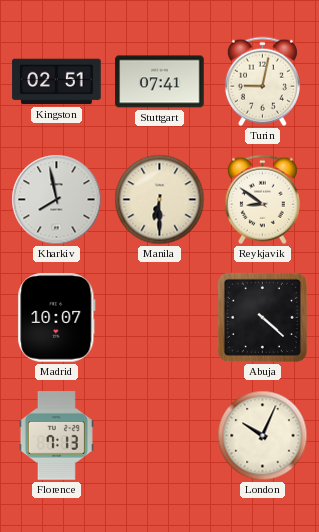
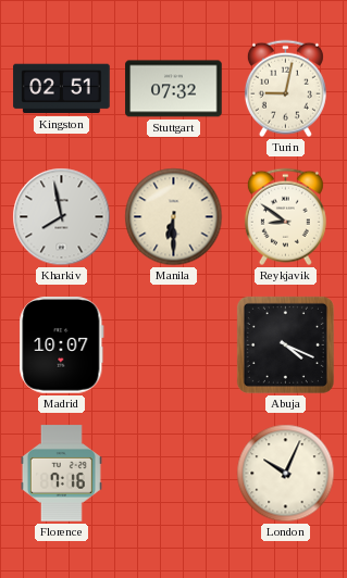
Stuttgart: 07:41 -> 07:32
Abuja: 4:22 -> 4:19
Florence: 7:13 -> 7:16
